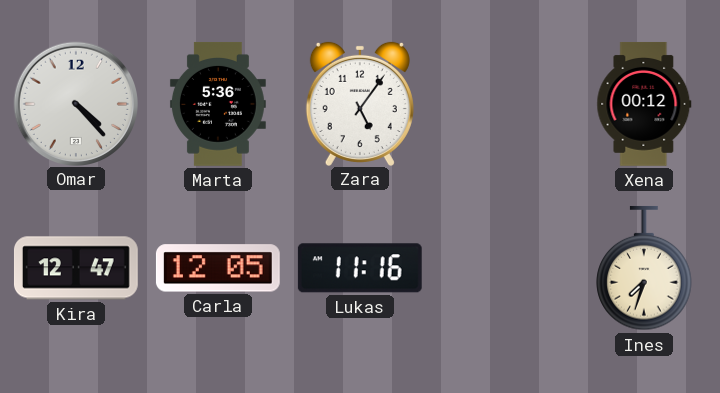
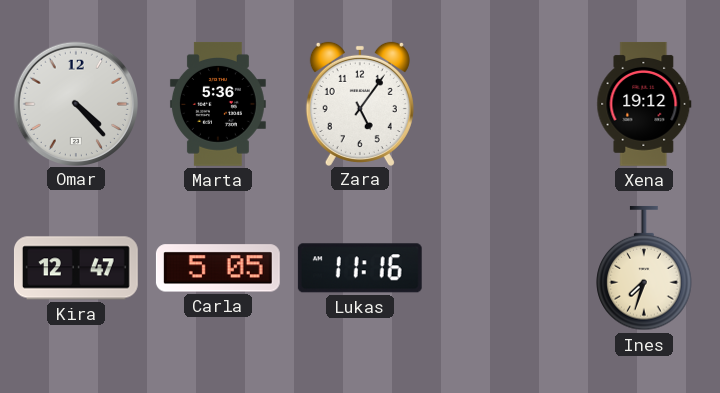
Xena: 00:12 -> 19:12
Carla: 12:05 -> 5:05
